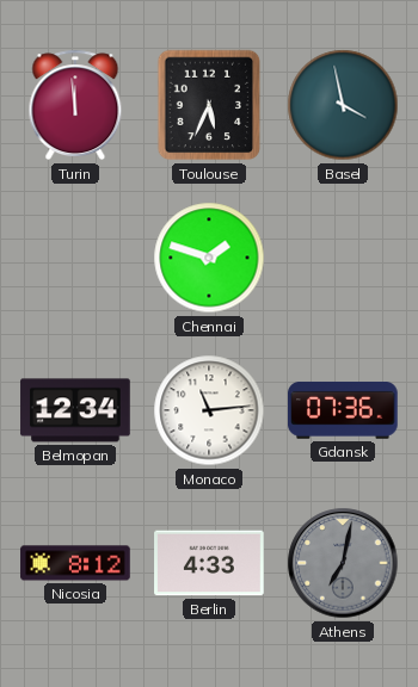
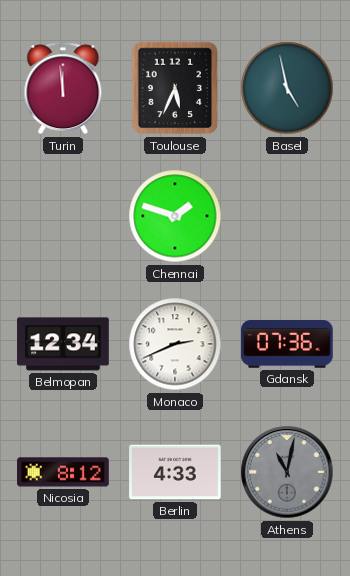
Basel: 3:58 -> 4:58
Monaco: 11:14 -> 2:41
Athens: 7:02 -> 11:02
